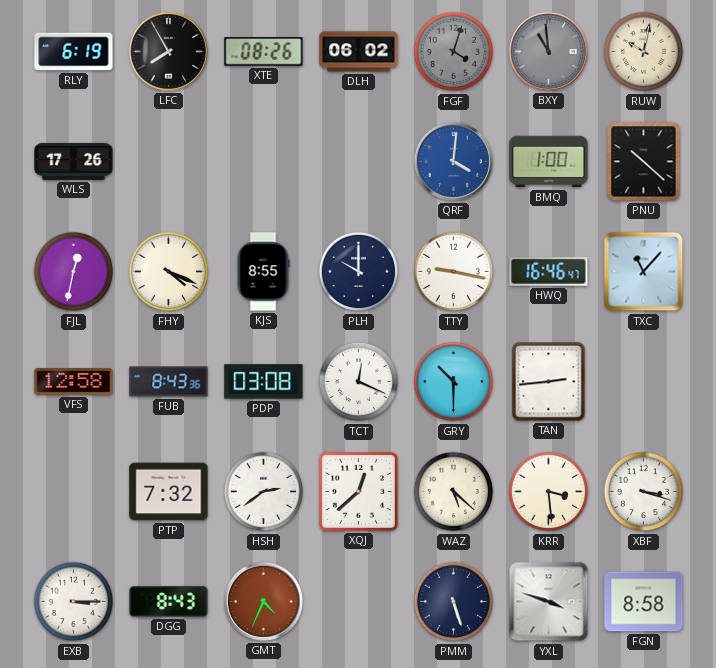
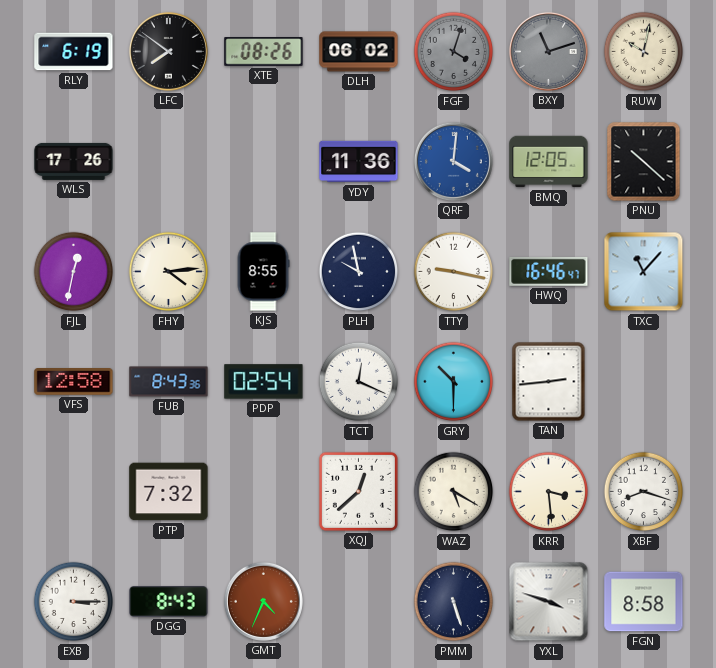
LFC: 7:55 -> 7:51
BXY: 10:59 -> 11:12
YDY: none -> 11:36
BMQ: 1:00 -> 12:05
FHY: 4:19 -> 4:14
PLH: 10:00 -> 9:58
PDP: 03:08 -> 02:54
HSH: 2:39 -> none
WAZ: 5:22 -> 5:20
XBF: 3:18 -> 8:18
